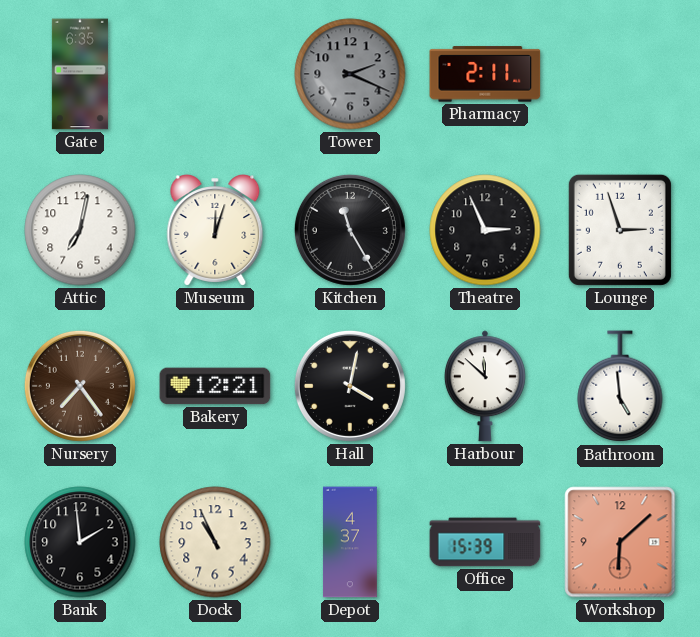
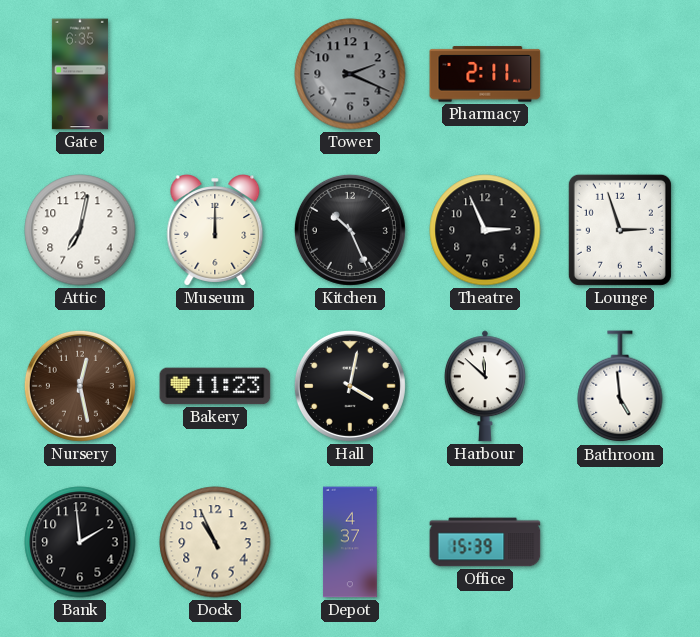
Museum: 12:03 -> 12:00
Kitchen: 11:25 -> 10:26
Nursery: 7:24 -> 12:28
Bakery: 12:21 -> 11:23
Workshop: 6:08 -> none
